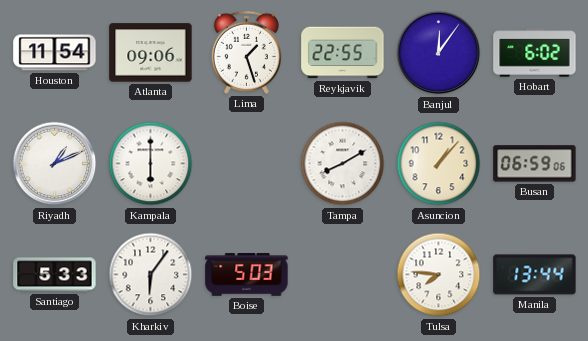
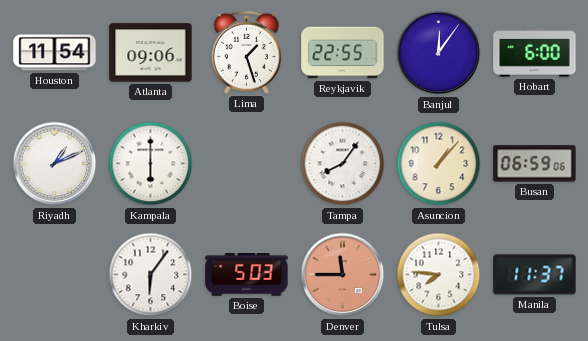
Hobart: 6:02 -> 6:00
Tampa: 8:10 -> 8:06
Santiago: 5:33 -> none
Denver: none -> 11:45
Manila: 13:44 -> 11:37
